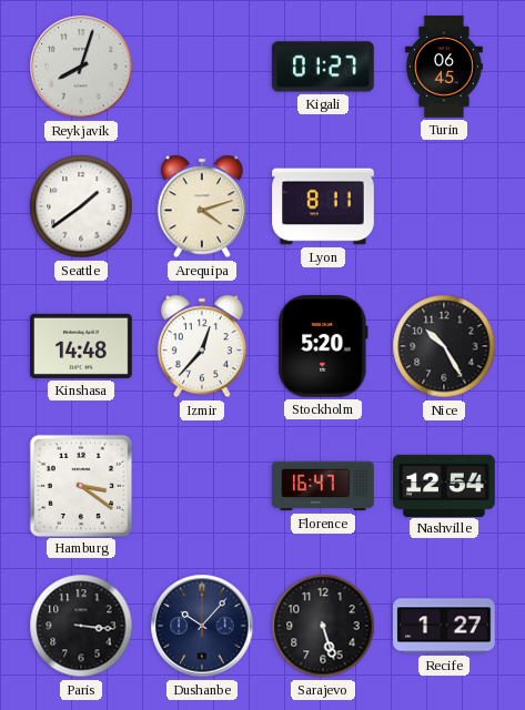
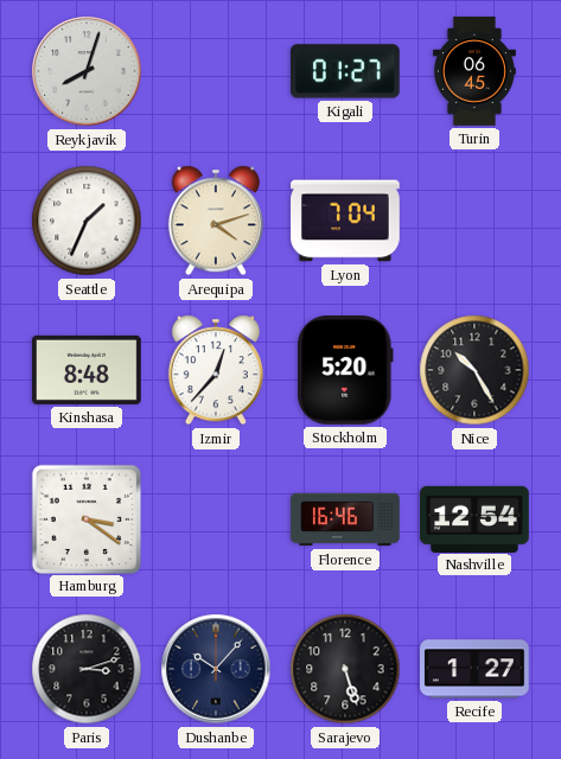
Seattle: 1:39 -> 1:34
Lyon: 8:11 -> 7:04
Kinshasa: 14:48 -> 8:48
Florence: 16:47 -> 16:46
Paris: 3:16 -> 3:12
